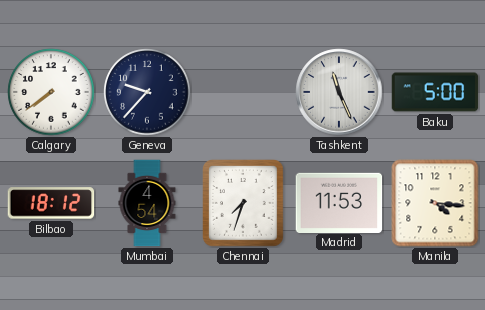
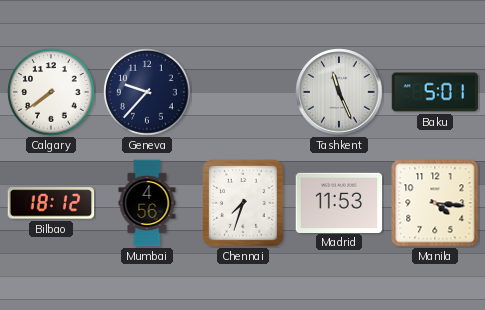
Baku: 5:00 -> 5:01
Mumbai: 4:54 -> 4:56
